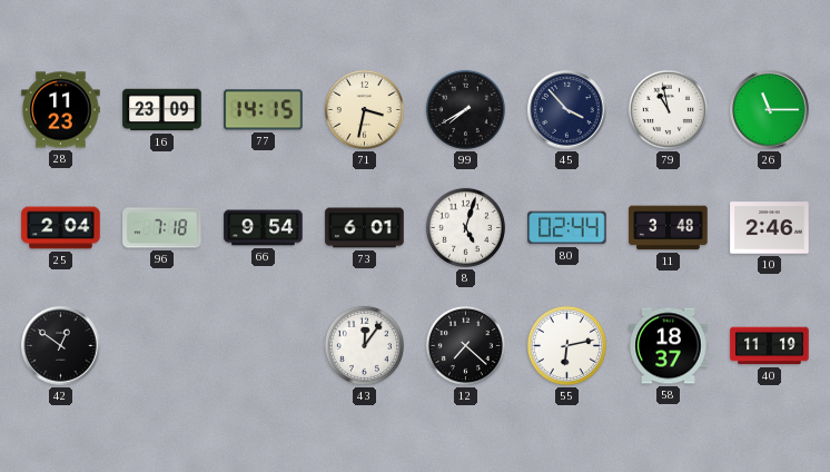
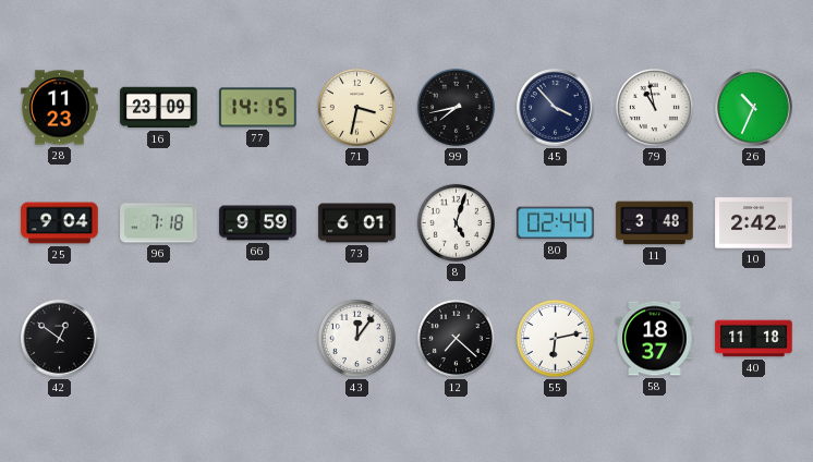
99: 7:40 -> 7:43
26: 11:15 -> 10:34
25: 2:04 -> 9:04
66: 9:54 -> 9:59
10: 2:46 -> 2:42
40: 11:19 -> 11:18
